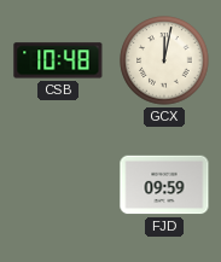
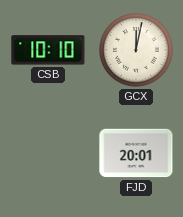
CSB: 10:48 -> 10:10
FJD: 09:59 -> 20:01
